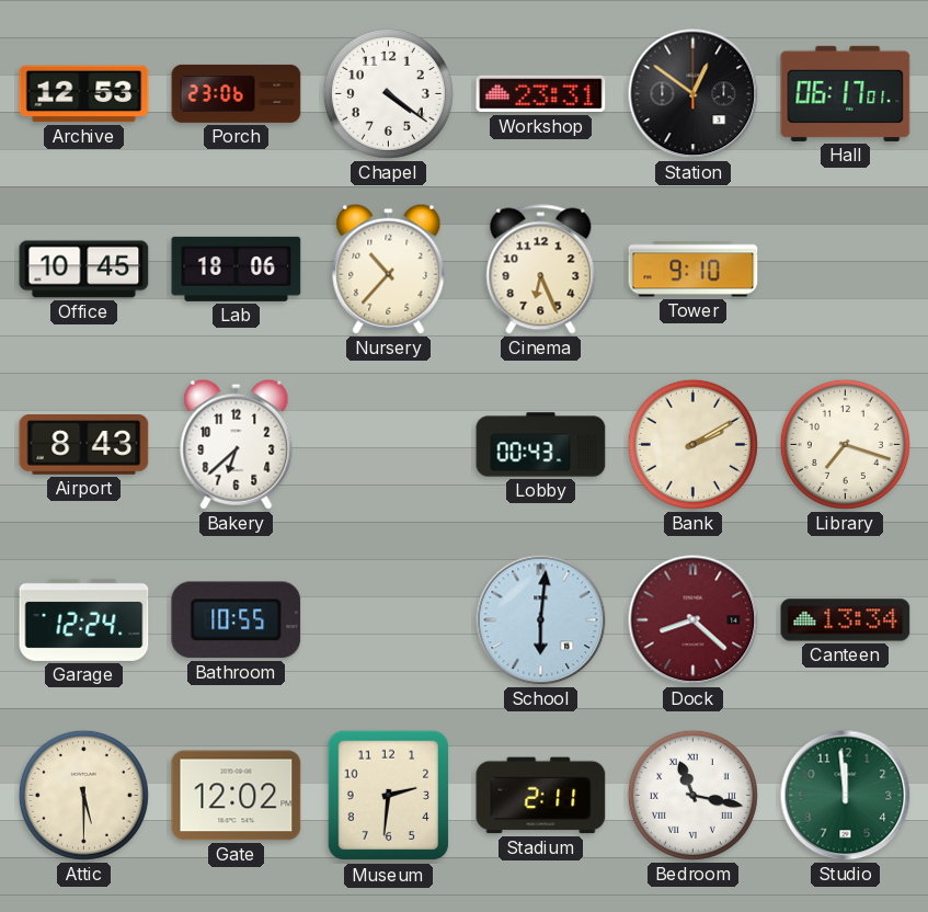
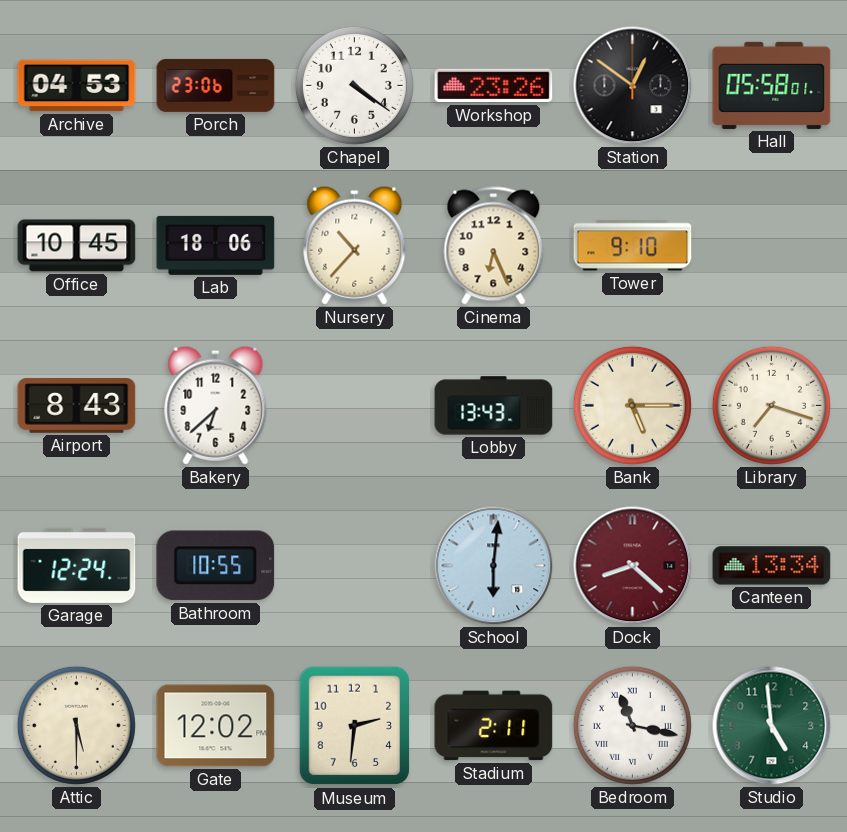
Archive: 12:53 -> 04:53
Workshop: 23:31 -> 23:26
Hall: 06:17 -> 05:58
Lobby: 00:43 -> 13:43
Bank: 2:10 -> 5:15
Studio: 11:59 -> 4:59
